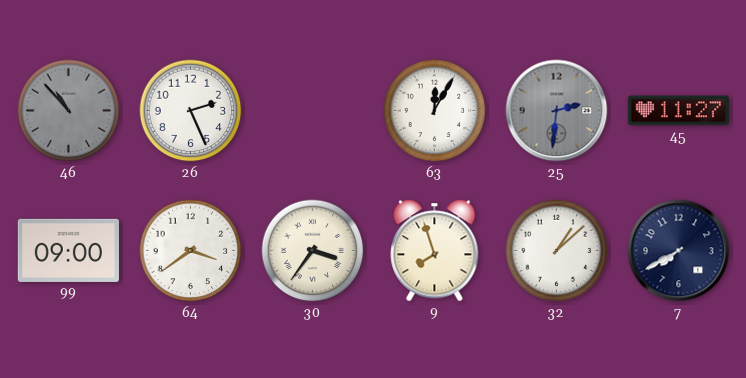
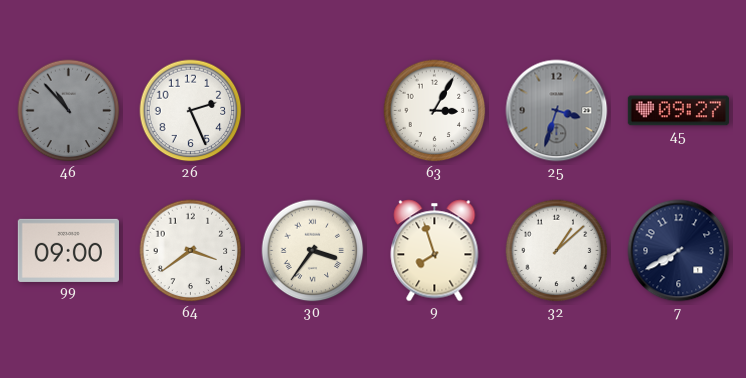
63: 12:05 -> 3:05
25: 2:31 -> 3:33
45: 11:27 -> 09:27
